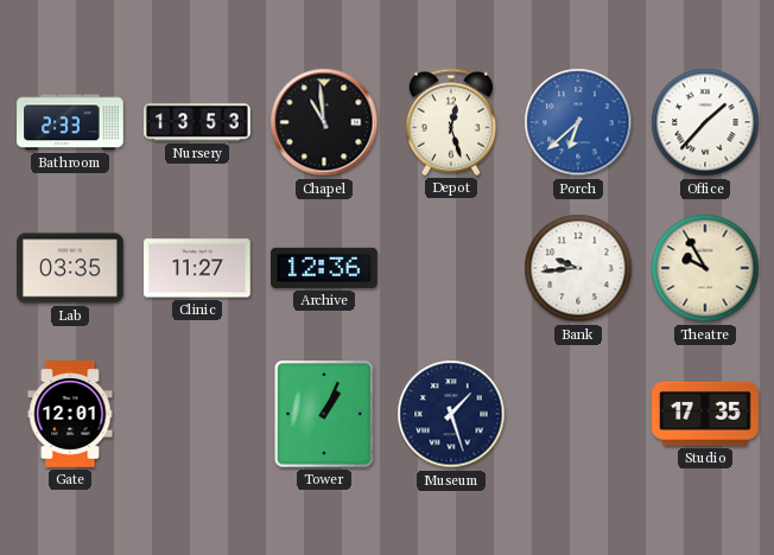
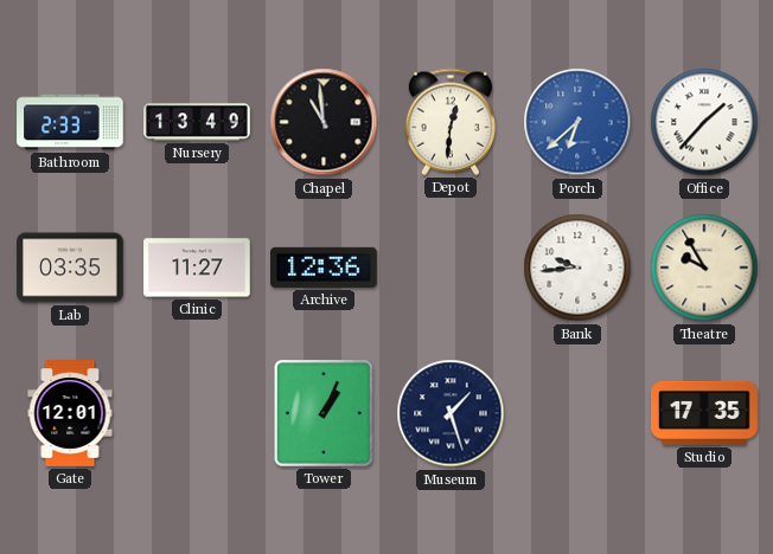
Nursery: 13:53 -> 13:49
Depot: 12:27 -> 12:31
